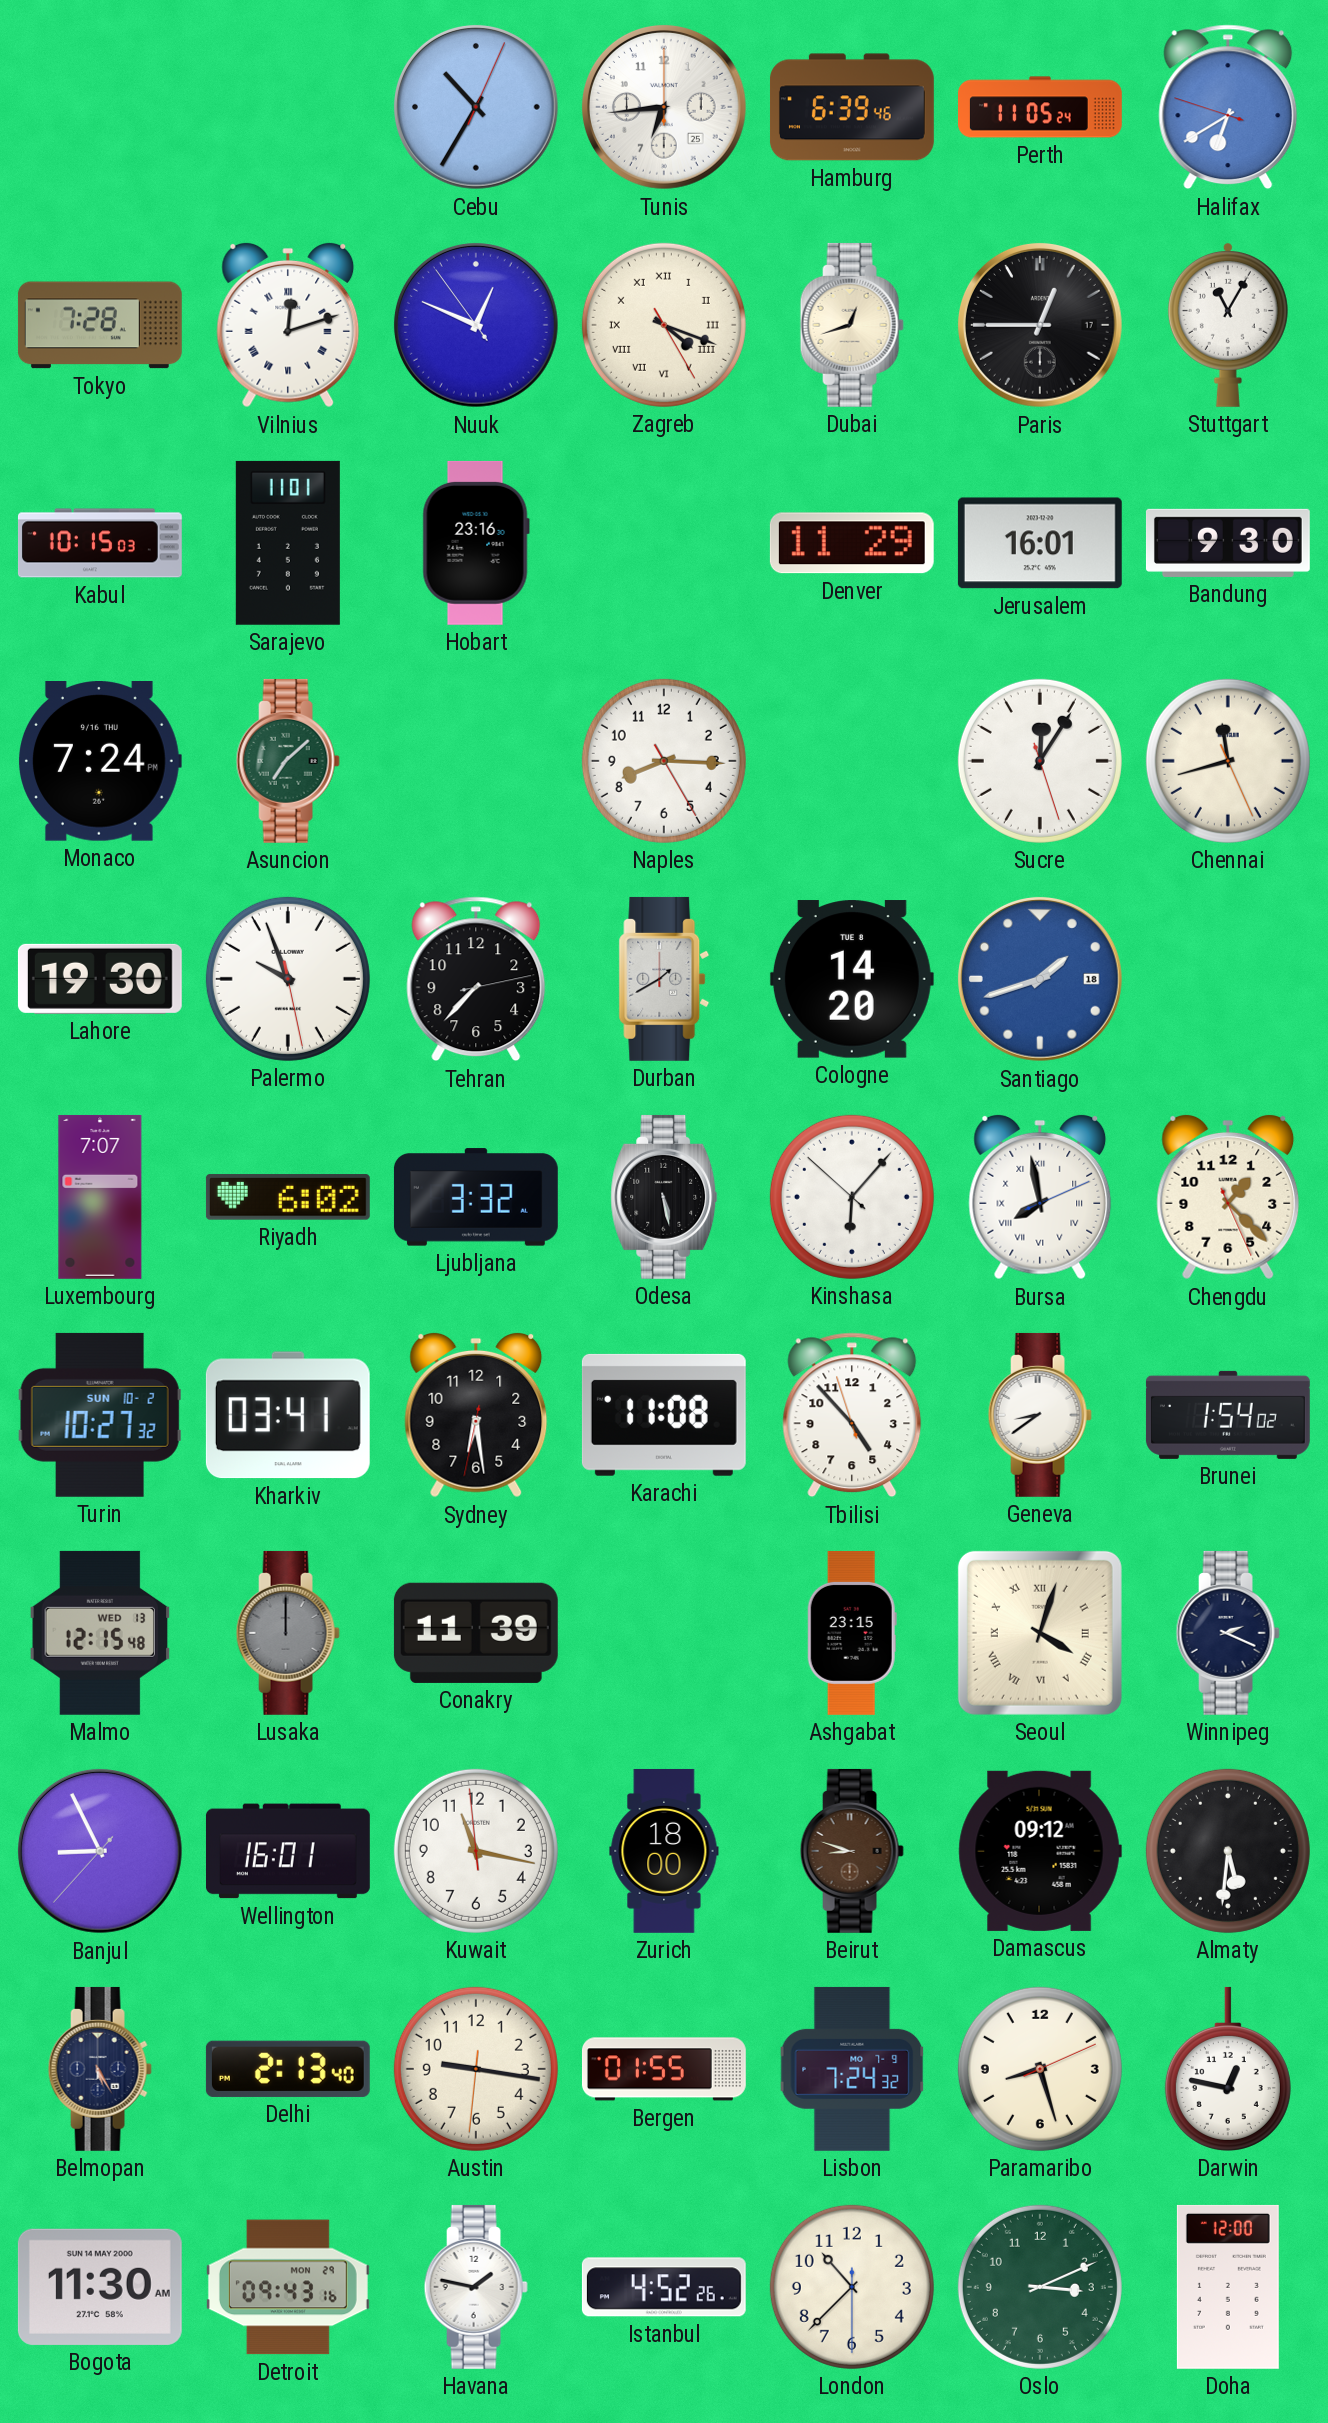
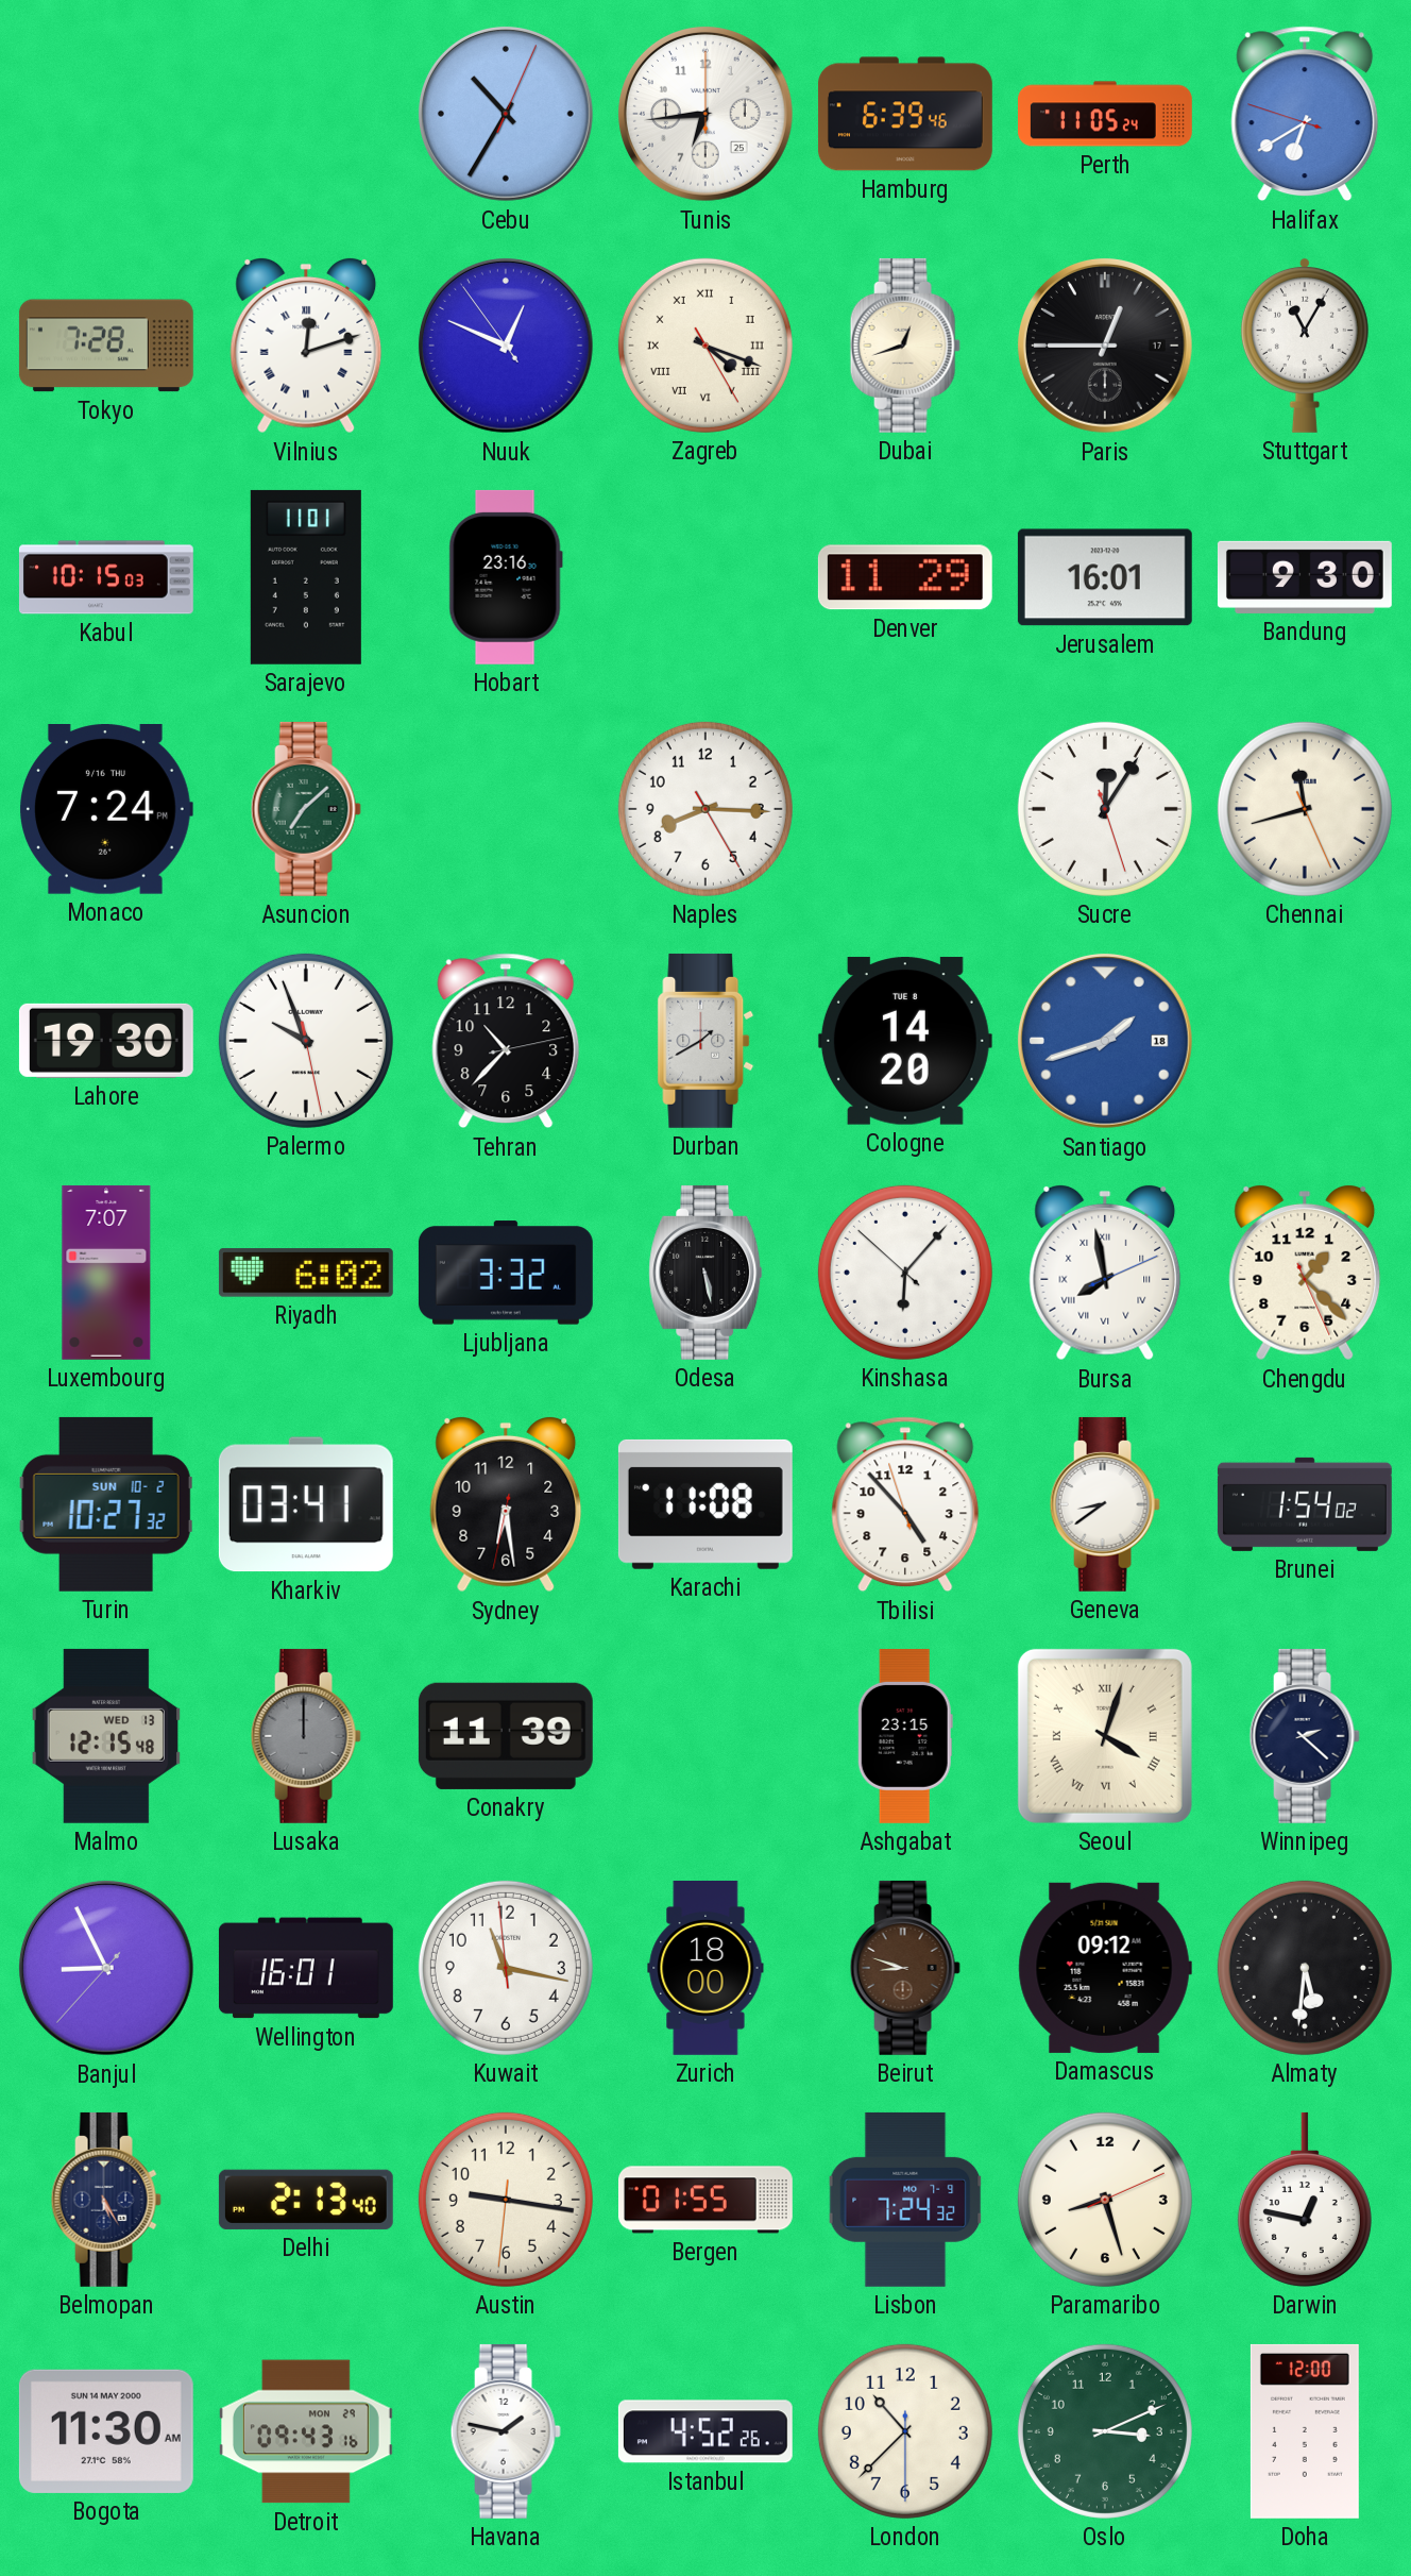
Tehran: 7:37 -> 10:37
Winnipeg: 2:19 -> 2:22
